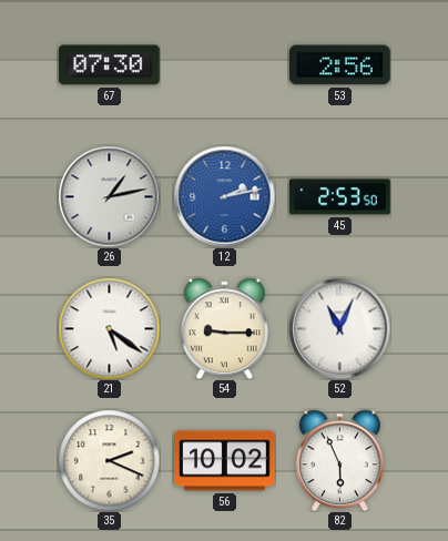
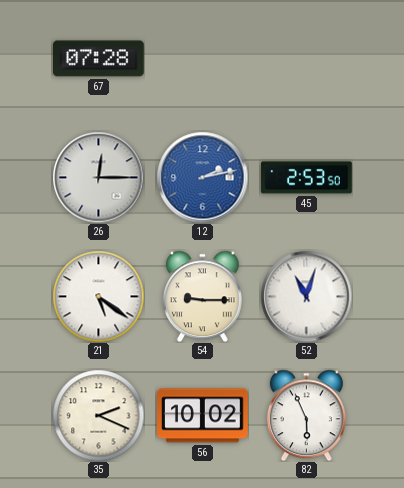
67: 07:30 -> 07:28
53: 2:56 -> none
26: 1:13 -> 12:15
52: 11:04 -> 11:03
